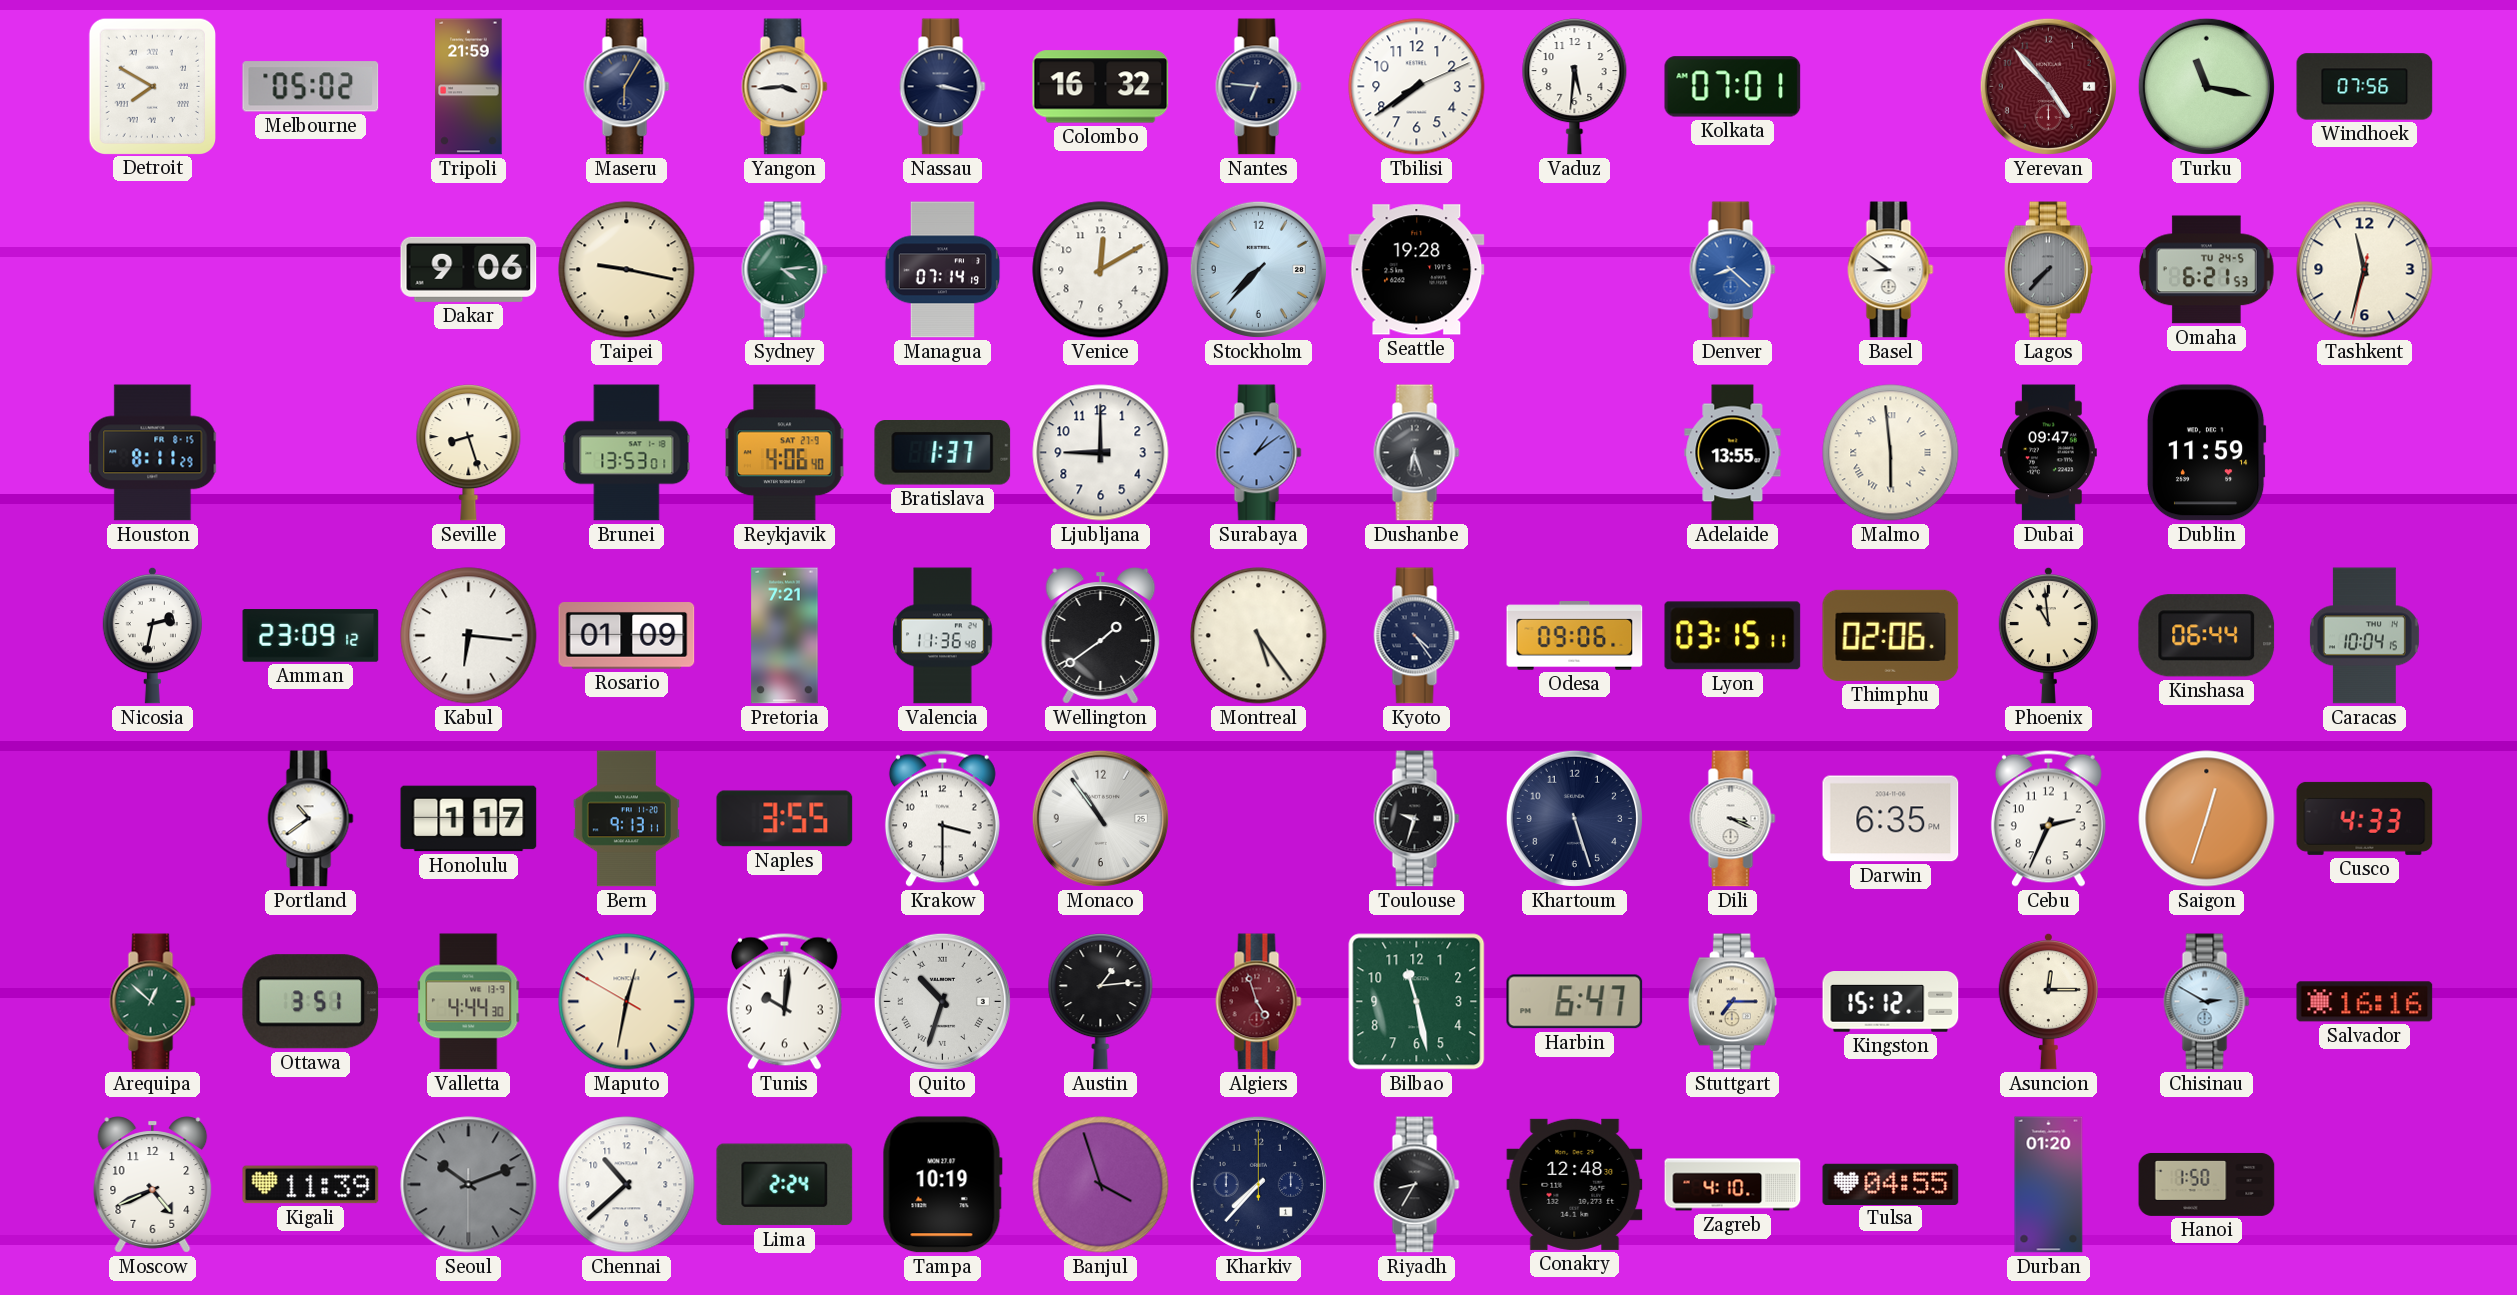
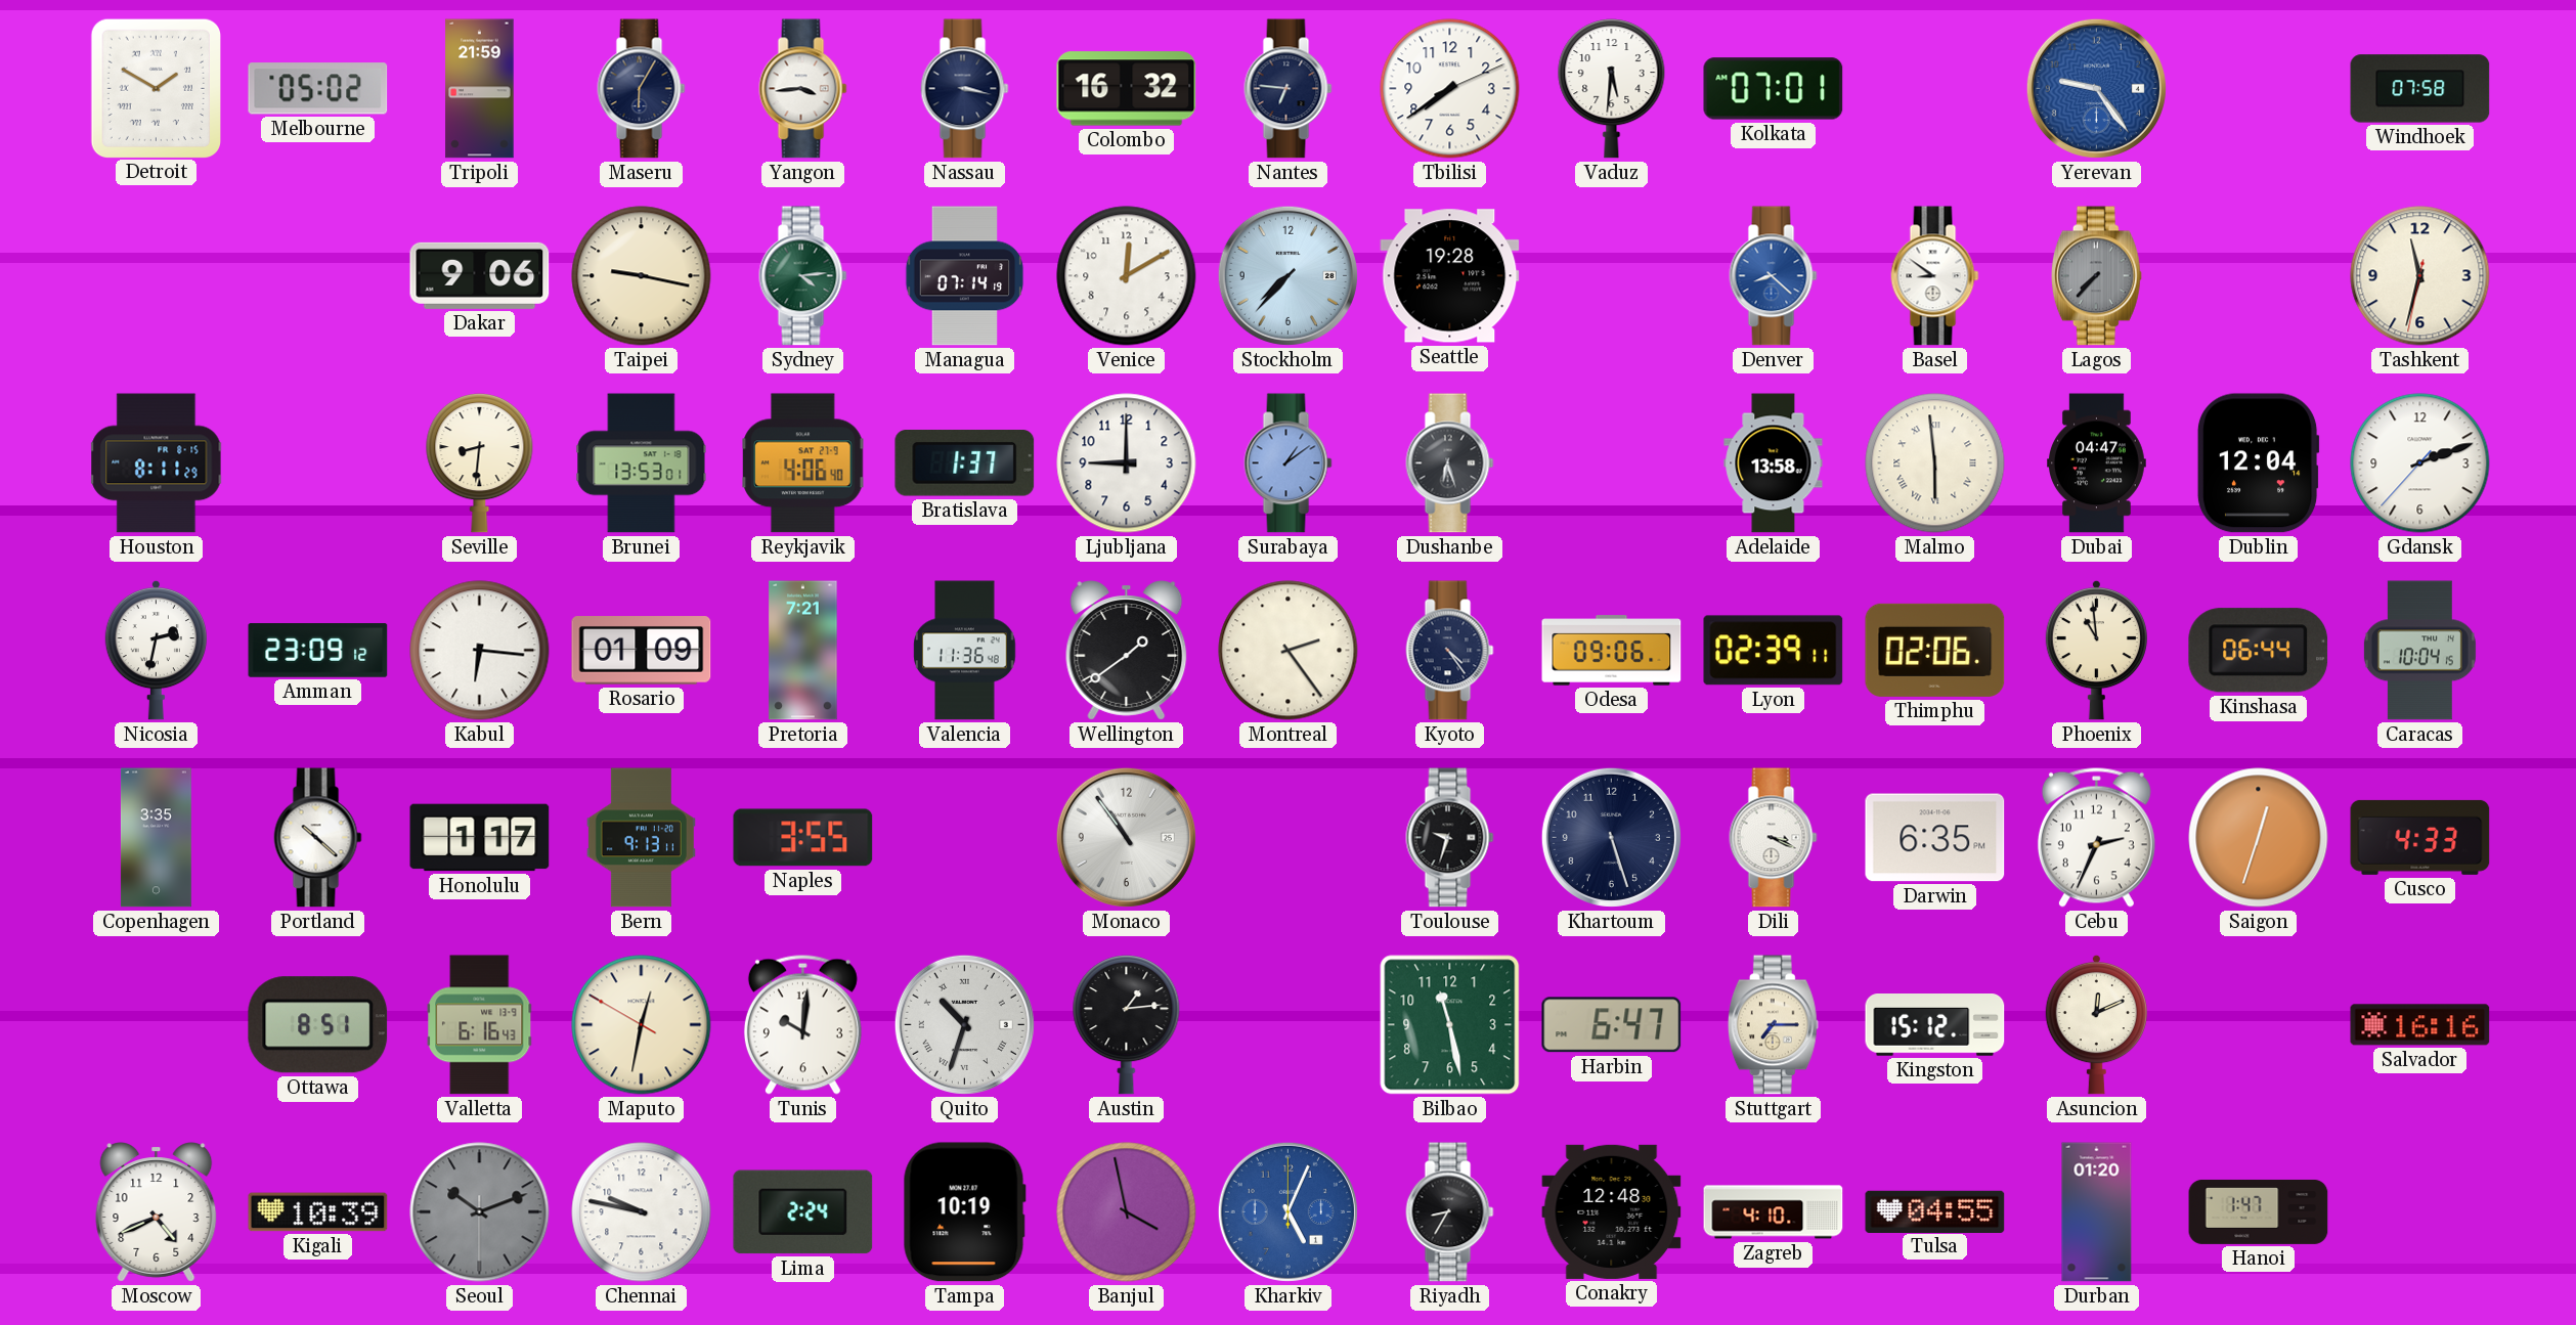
Detroit: 7:50 -> 1:50
Yerevan: 4:53 -> 9:24
Yerevan dial: burgundy -> blue
Turku: 11:17 -> none
Windhoek: 07:56 -> 07:58
Omaha: 6:21 -> none
Seville: 8:27 -> 8:31
Adelaide: 13:55 -> 13:58
Dubai: 09:47 -> 04:47
Dublin: 11:59 -> 12:04
Gdansk: none -> 2:11
Montreal: 5:24 -> 2:24
Lyon: 03:15 -> 02:39
Copenhagen: none -> 3:35
Portland: 10:39 -> 10:22
Krakow: 3:30 -> none
Arequipa: 12:52 -> none
Ottawa: 3:51 -> 8:51
Valletta: 4:44 -> 6:16
Algiers: 4:57 -> none
Asuncion: 12:15 -> 12:11
Chisinau: 2:50 -> none
Kigali: 11:39 -> 10:39
Chennai: 10:38 -> 9:47
Banjul: 3:57 -> 3:58
Kharkiv: 7:37 -> 5:04
Kharkiv dial: navy -> blue
Hanoi: 1:50 -> 1:47
